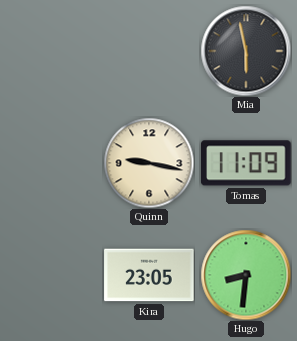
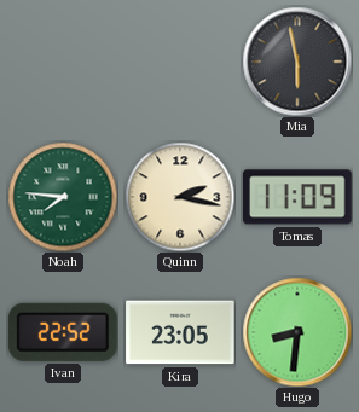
Noah: none -> 7:46
Quinn: 9:17 -> 2:17
Ivan: none -> 22:52
